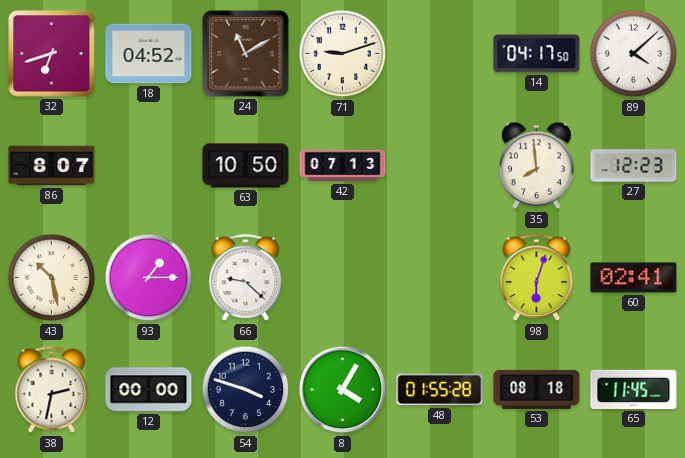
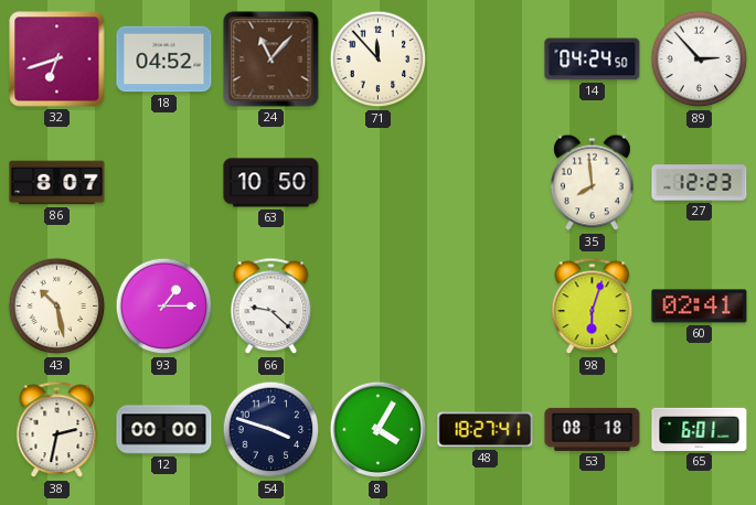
24: 11:10 -> 11:07
71: 9:12 -> 11:53
14: 04:17 -> 04:24
89: 4:08 -> 2:53
42: 07:13 -> none
48: 01:55 -> 18:27
65: 11:45 -> 6:01
